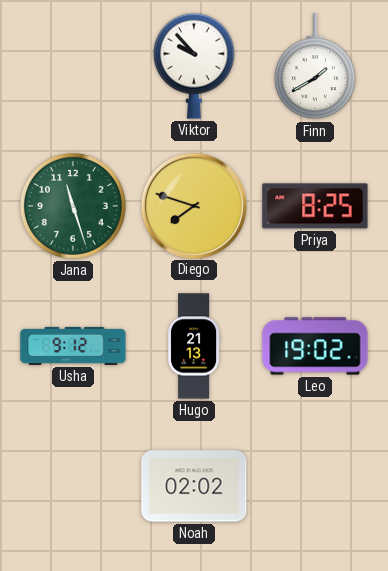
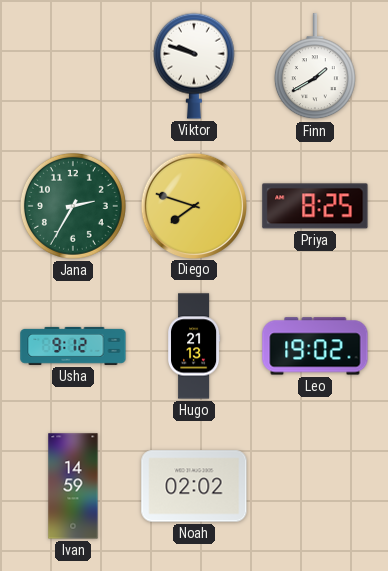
Viktor: 9:53 -> 9:48
Jana: 11:27 -> 2:35
Ivan: none -> 14:59
